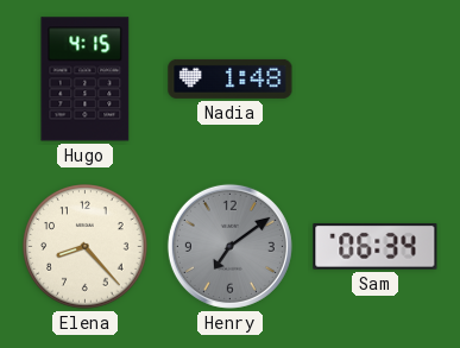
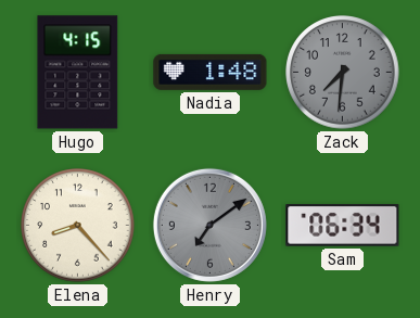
Zack: none -> 7:31
